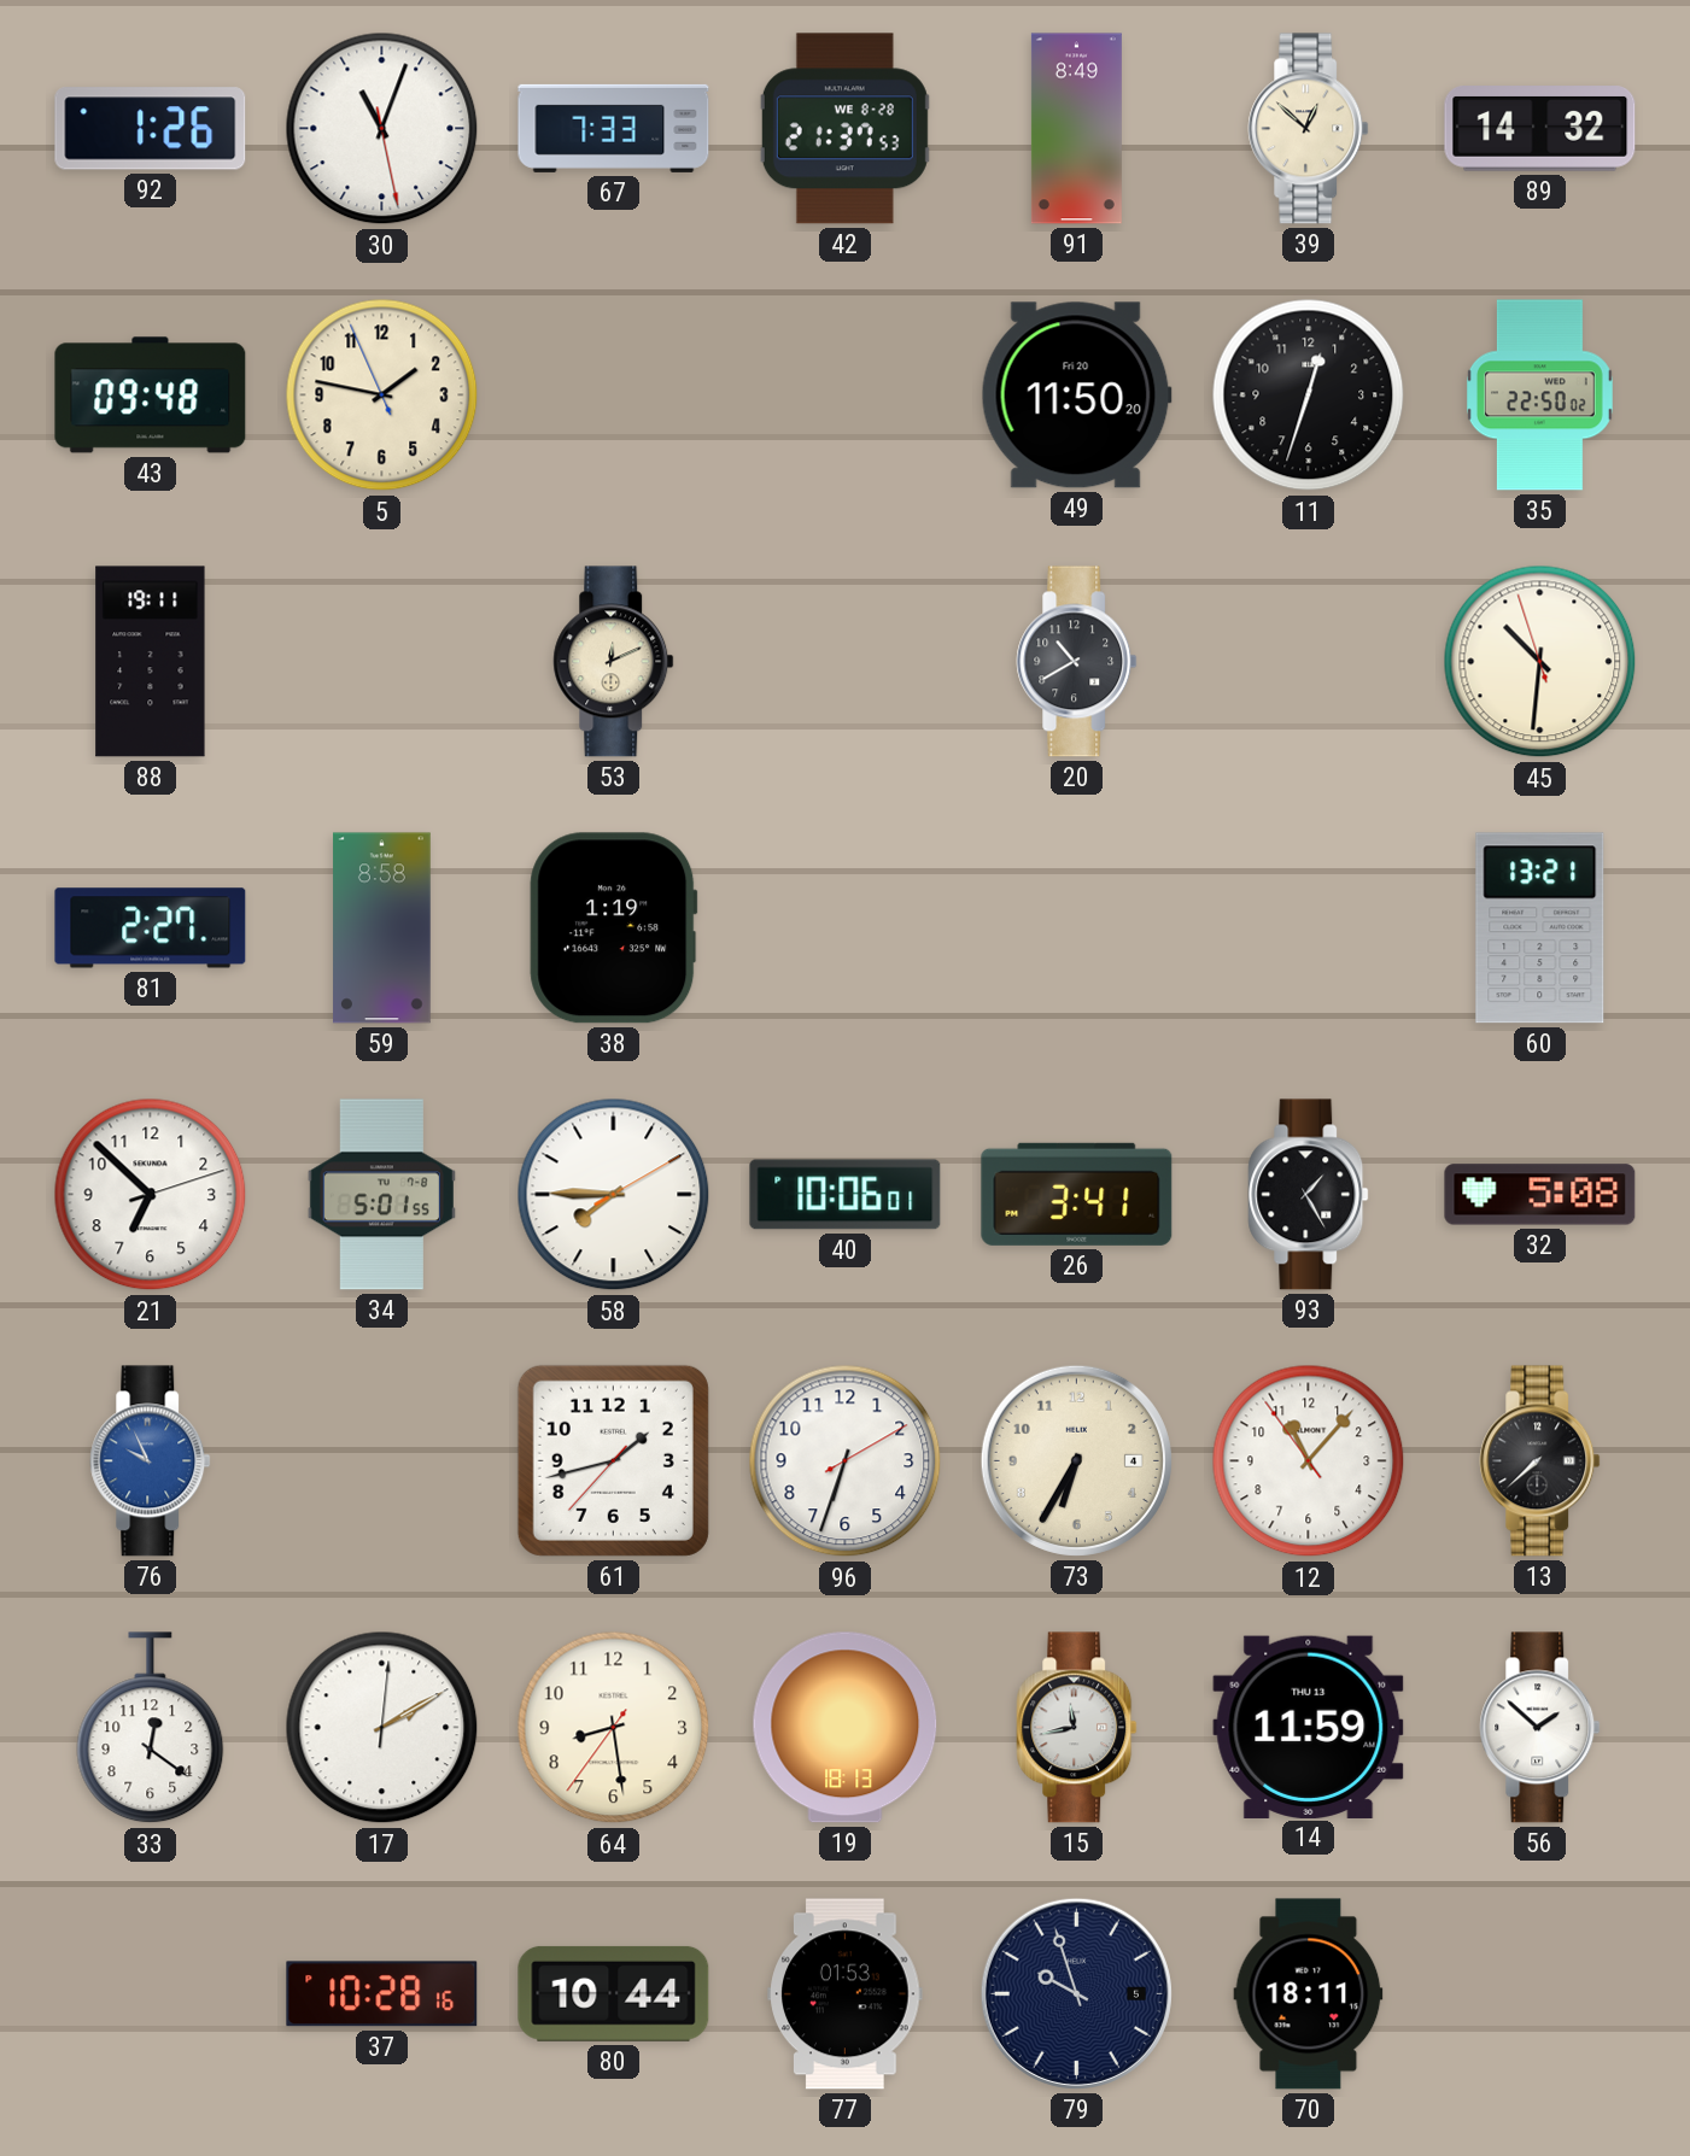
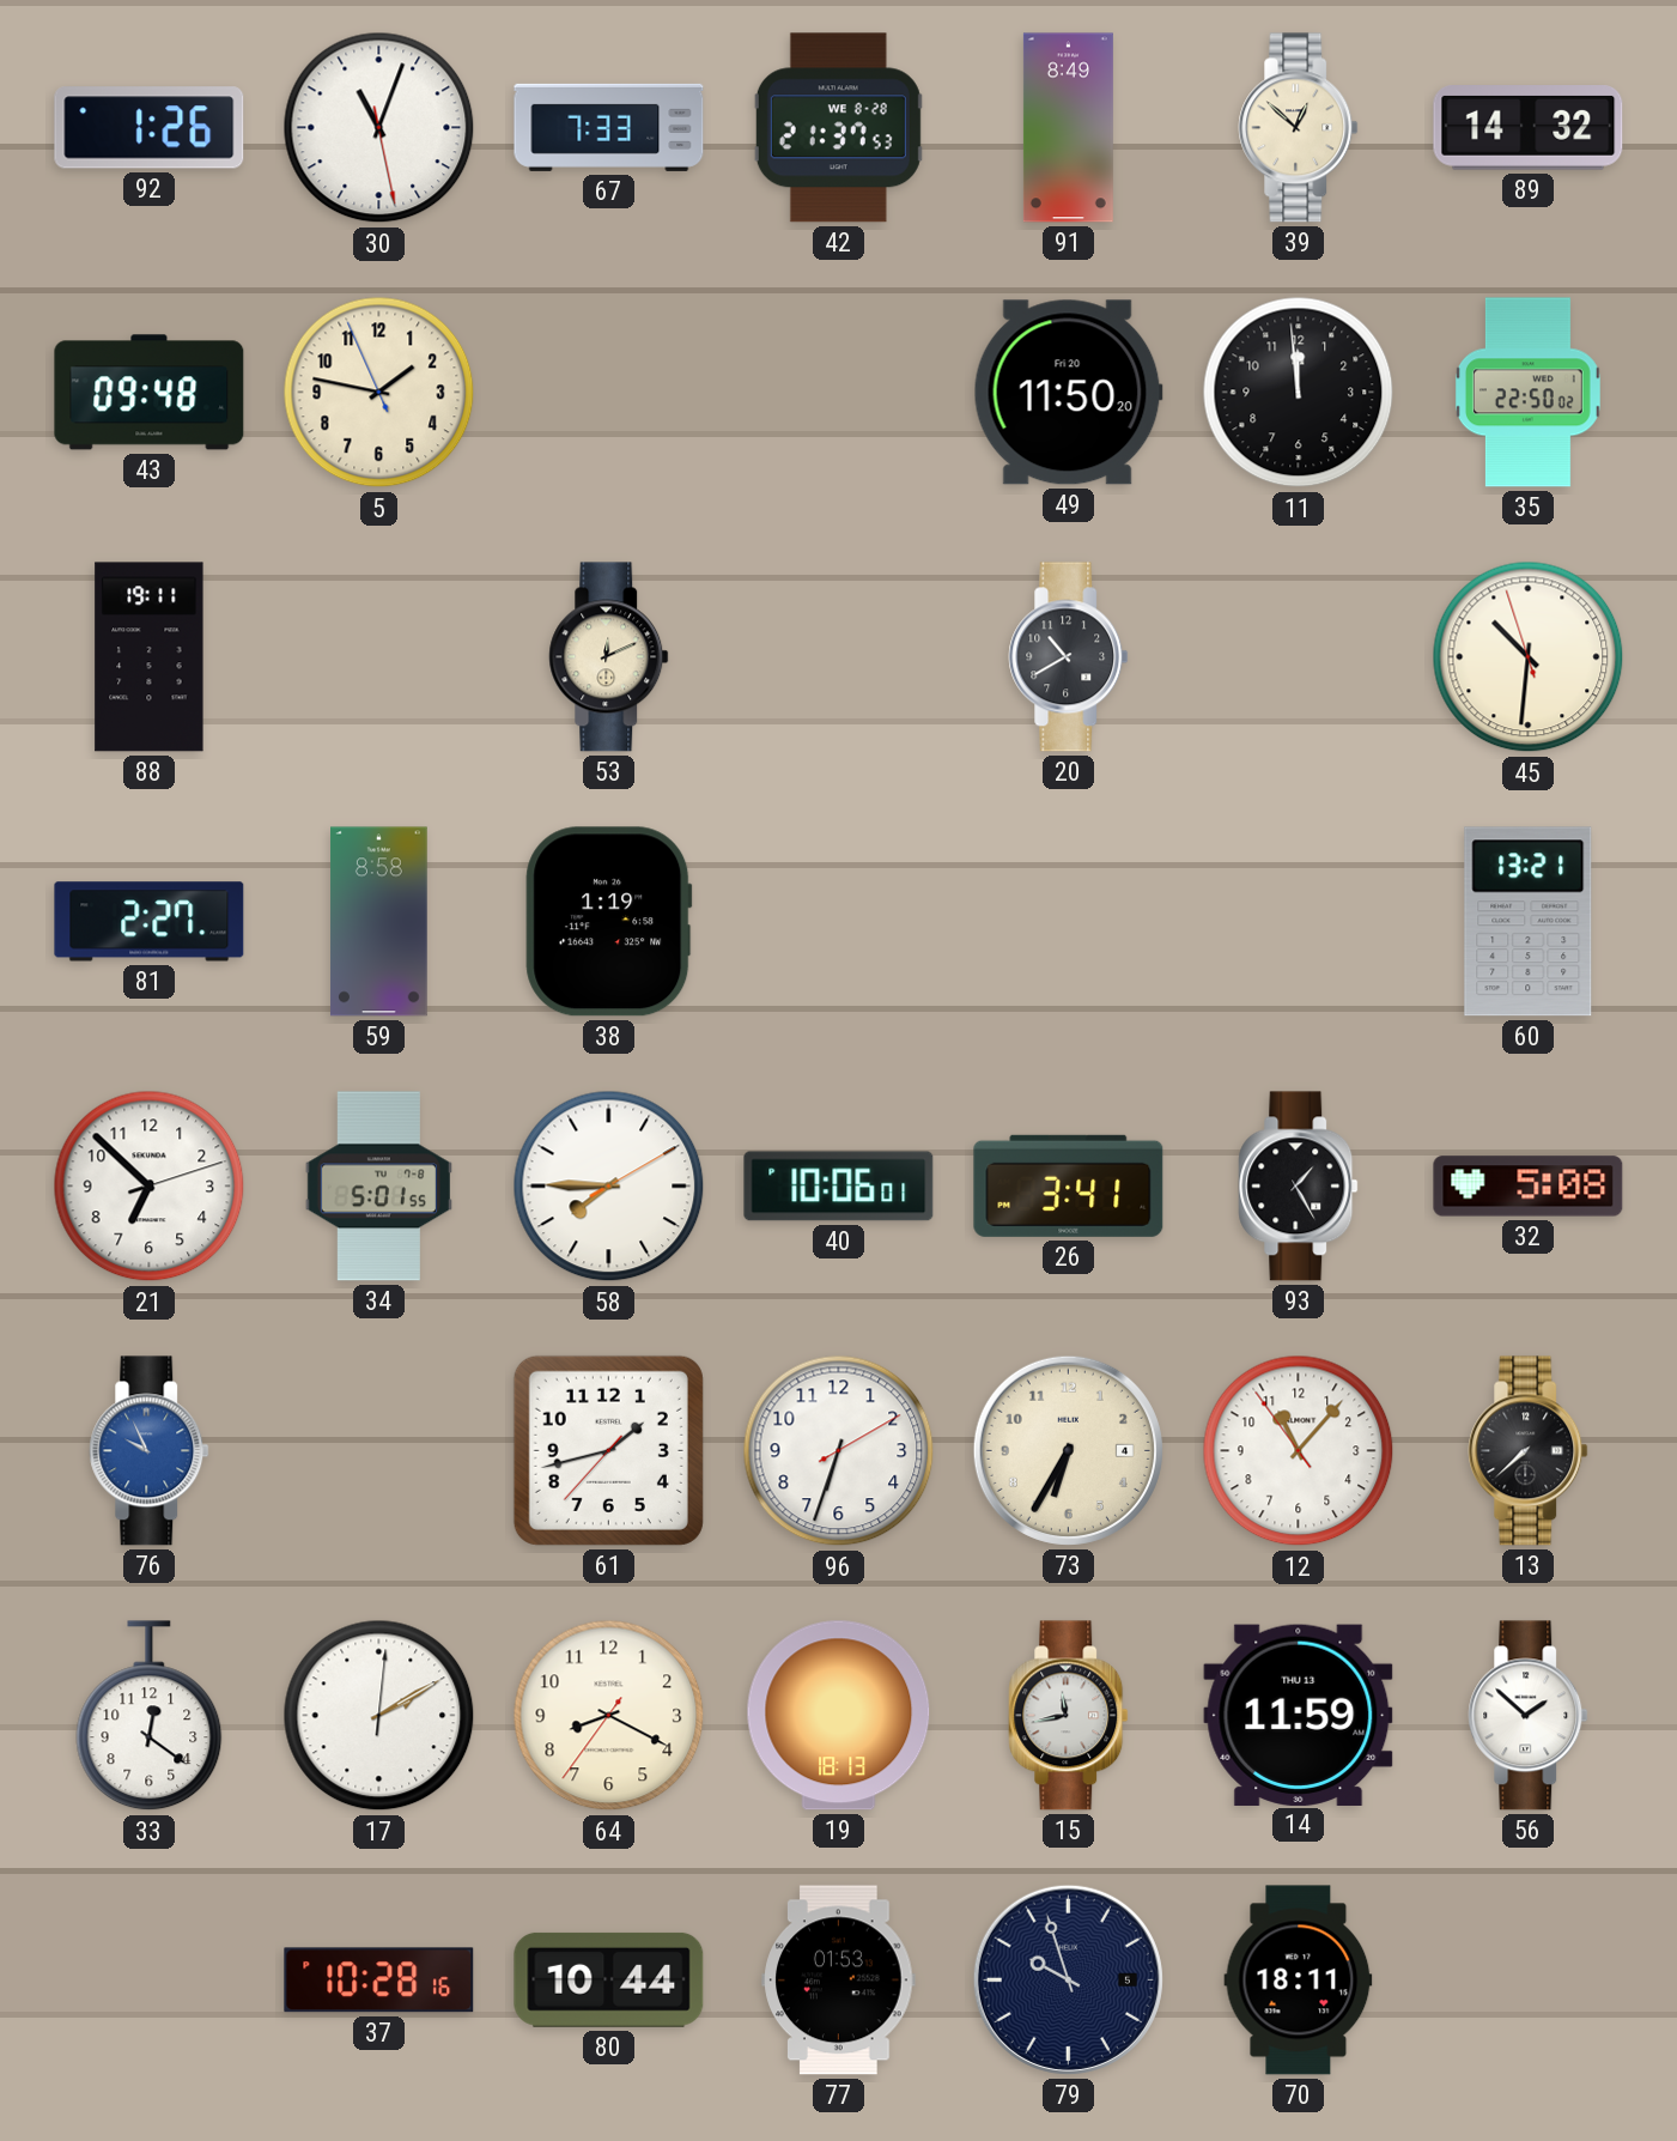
11: 12:33 -> 11:59
64: 8:28 -> 8:19
